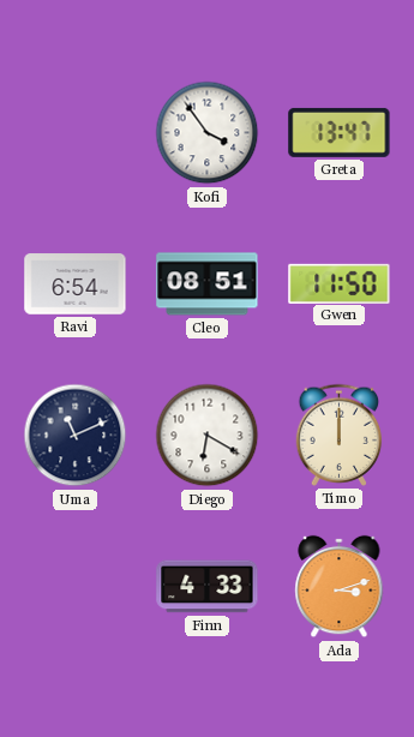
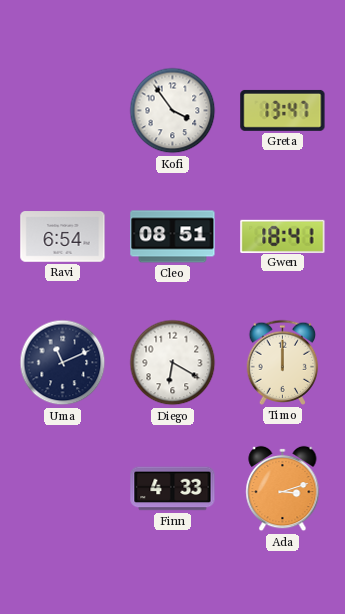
Gwen: 11:50 -> 18:41
